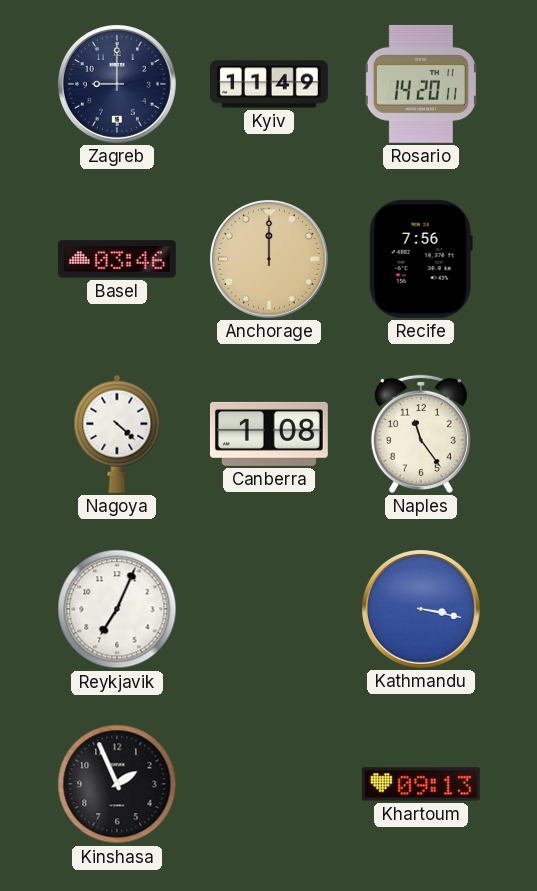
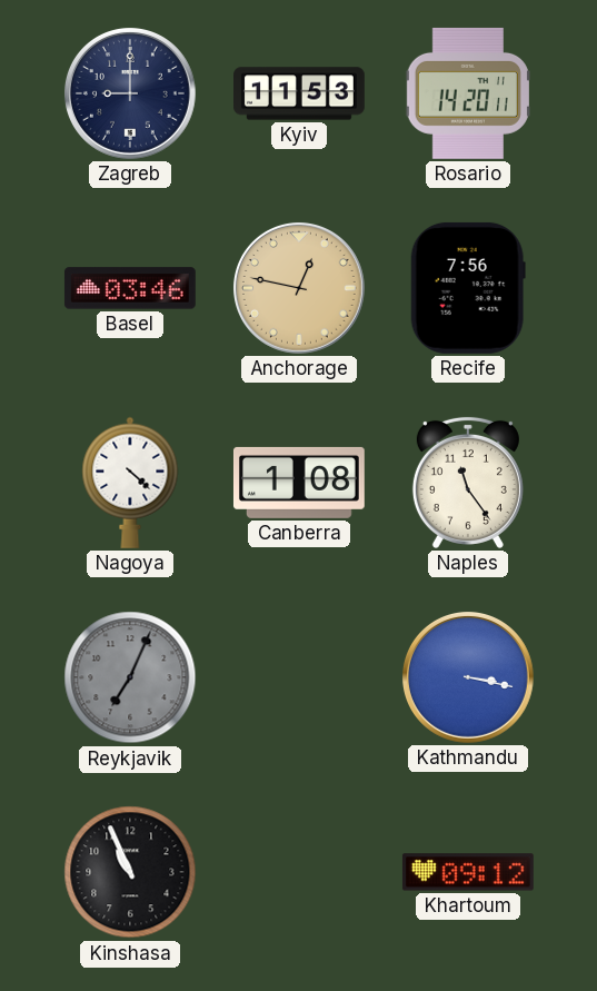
Kyiv: 11:49 -> 11:53
Anchorage: 12:00 -> 12:47
Reykjavik dial: white -> grey
Kinshasa: 1:56 -> 10:56
Khartoum: 09:13 -> 09:12
